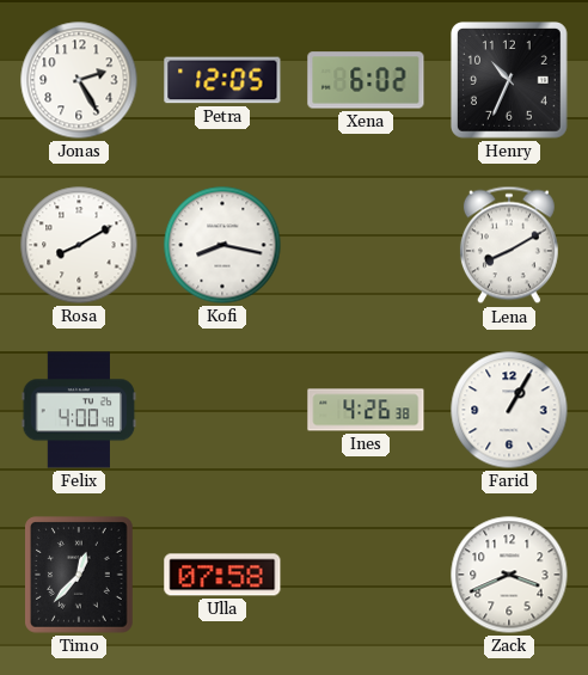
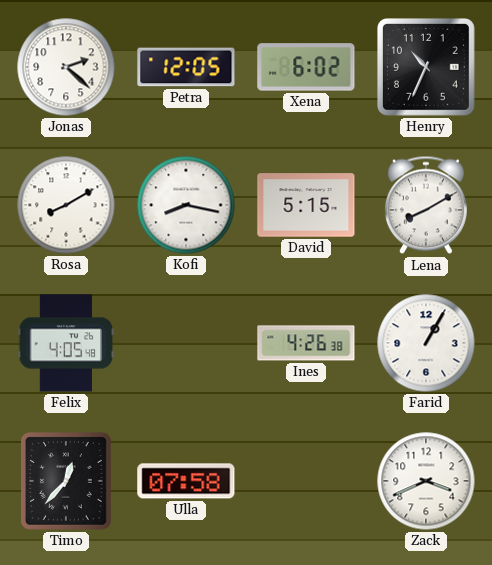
Jonas: 2:25 -> 2:22
David: none -> 5:15
Felix: 4:00 -> 4:05
